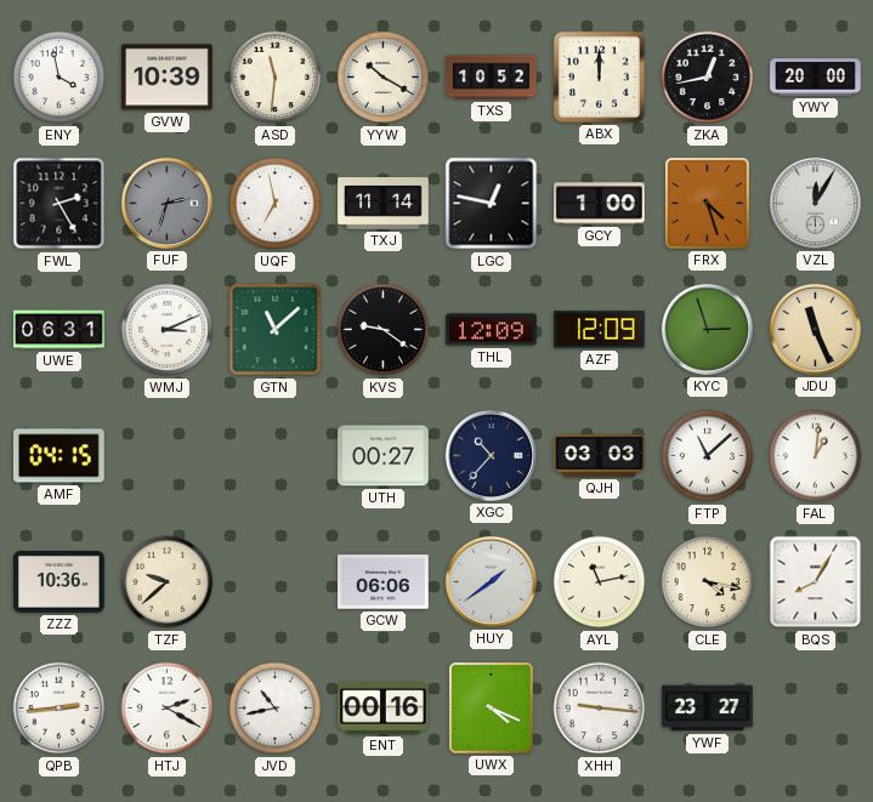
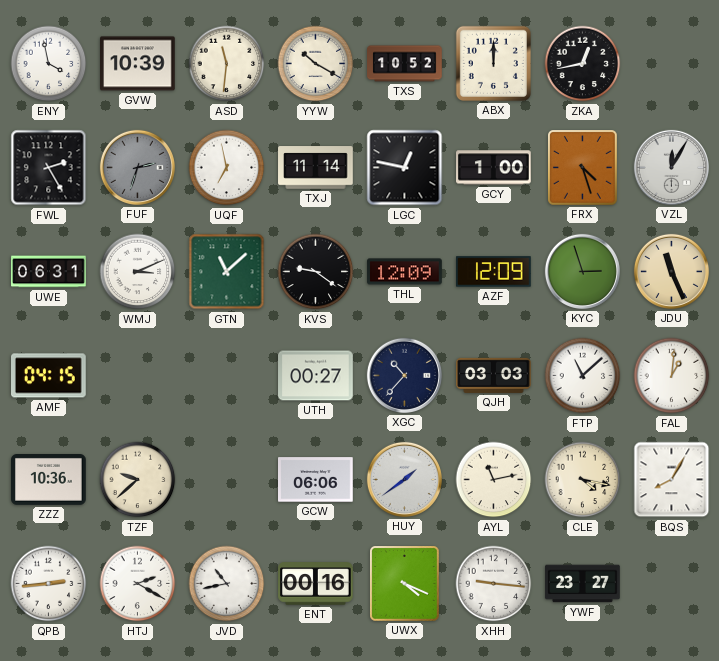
YWY: 20:00 -> none
